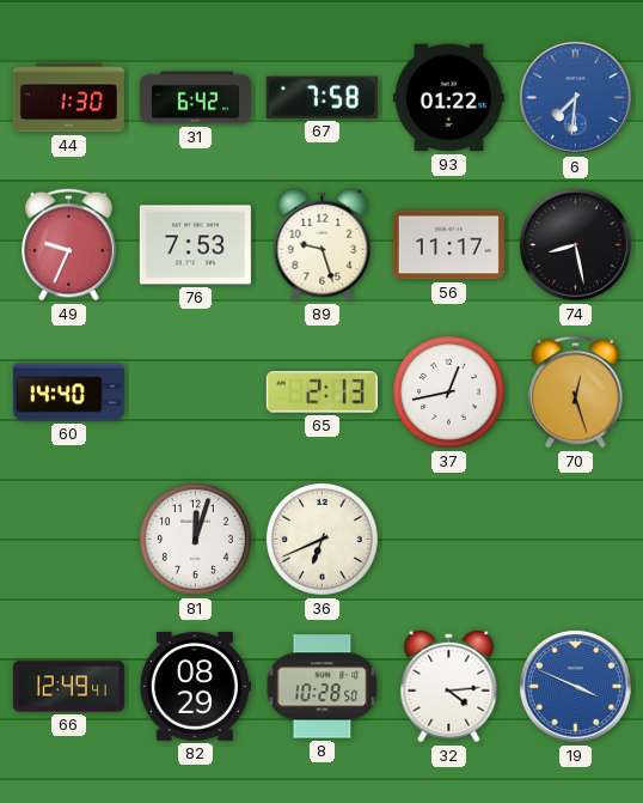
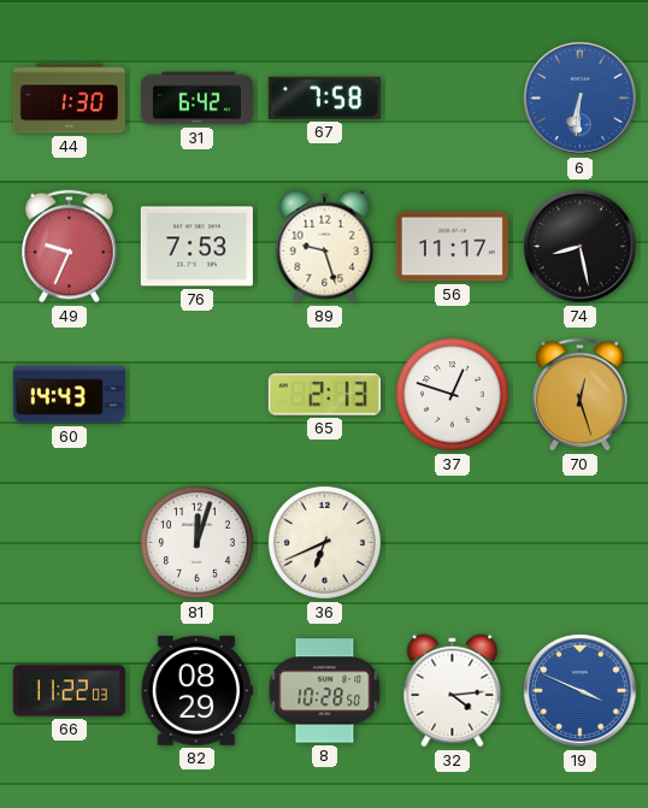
93: 01:22 -> none
6: 7:31 -> 6:31
60: 14:40 -> 14:43
37: 12:43 -> 12:48
66: 12:49 -> 11:22
